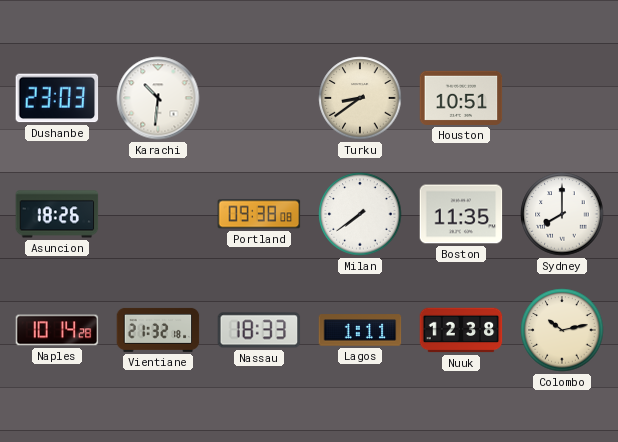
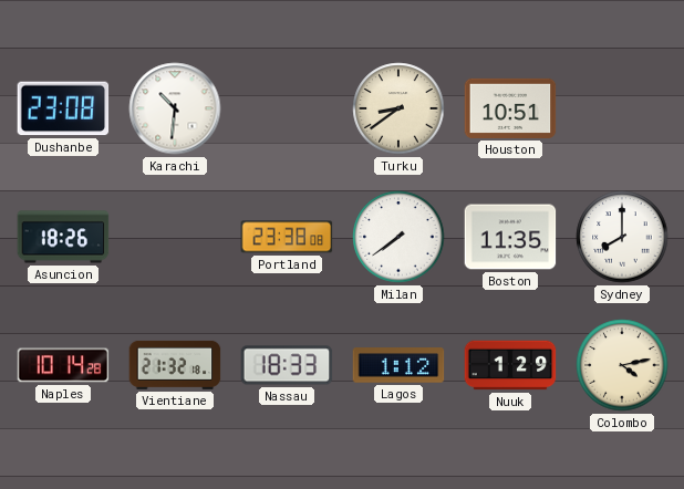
Dushanbe: 23:03 -> 23:08
Portland: 09:38 -> 23:38
Lagos: 1:11 -> 1:12
Nuuk: 12:38 -> 1:29
Colombo: 10:13 -> 4:13
